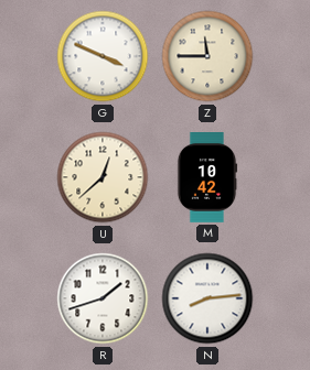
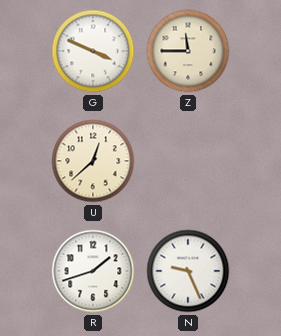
M: 10:42 -> none
N: 8:14 -> 9:26
